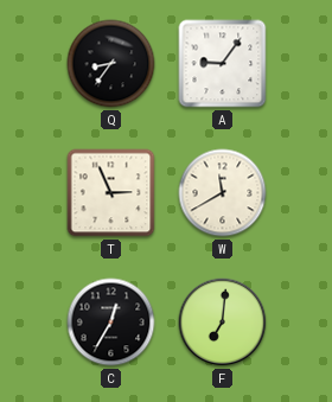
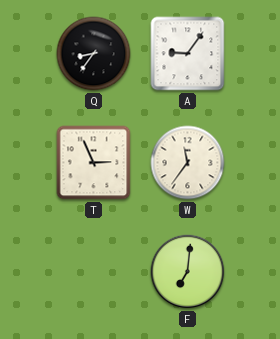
W: 11:40 -> 11:36
C: 12:35 -> none
